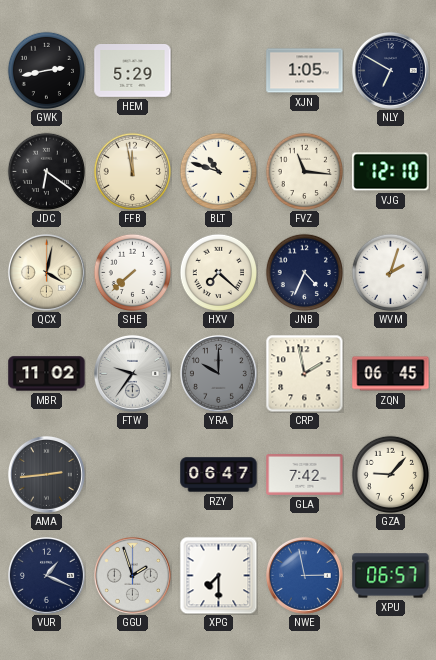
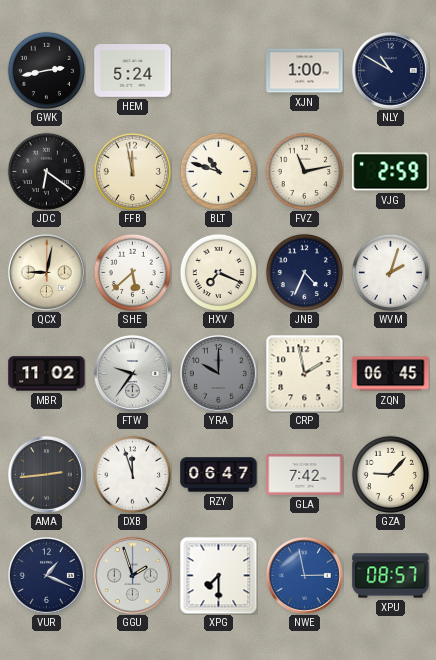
HEM: 5:29 -> 5:24
XJN: 1:05 -> 1:00
NLY: 6:50 -> 10:50
FVZ: 11:16 -> 11:13
VJG: 12:10 -> 2:59
QCX: 4:02 -> 9:02
SHE: 7:38 -> 5:38
HXV: 7:22 -> 7:19
DXB: none -> 11:57
XPU: 06:57 -> 08:57
